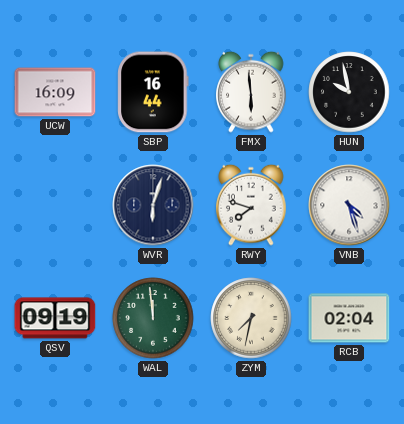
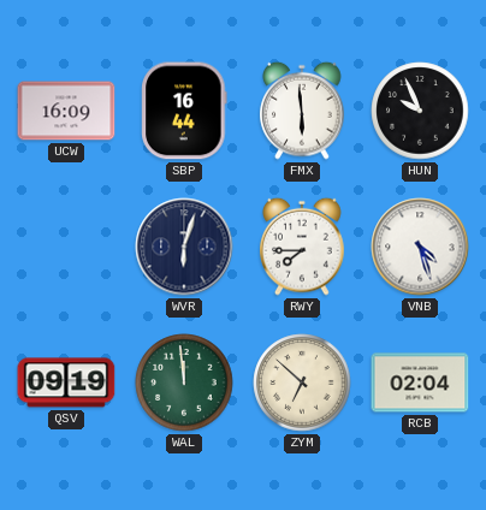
HUN: 9:58 -> 9:56
RWY: 7:48 -> 7:45
ZYM: 7:32 -> 6:52
